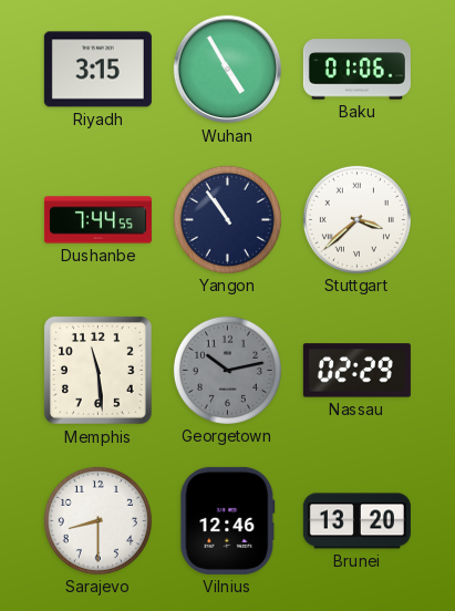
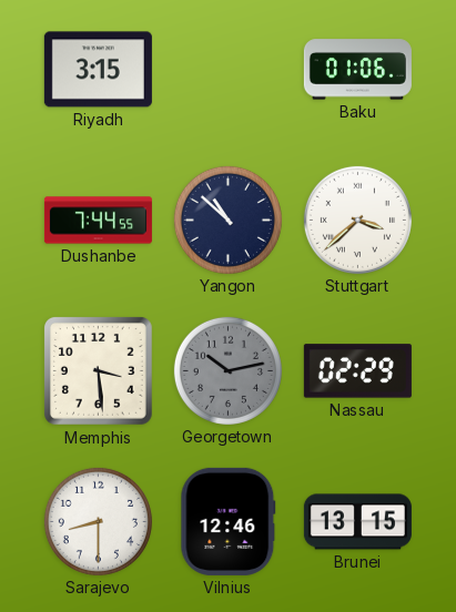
Wuhan: 4:55 -> none
Yangon: 10:54 -> 10:52
Memphis: 11:29 -> 3:29
Brunei: 13:20 -> 13:15
